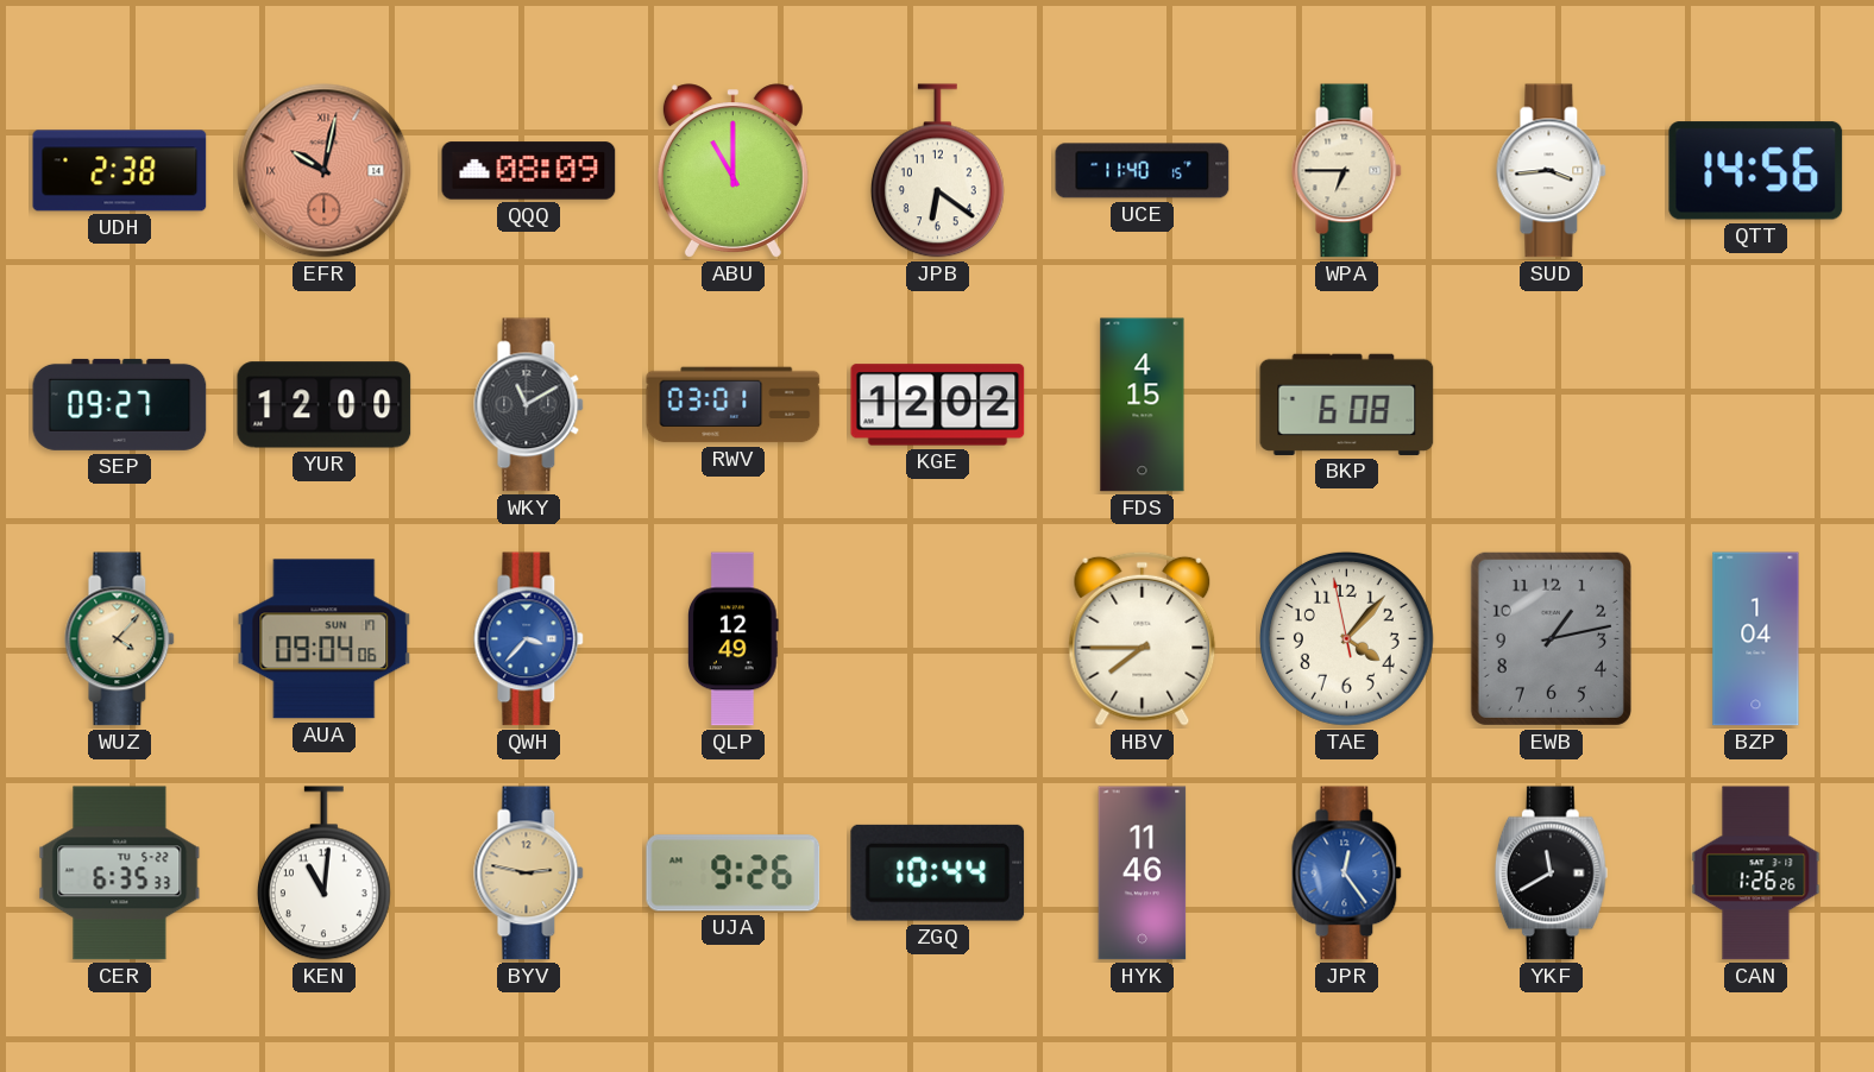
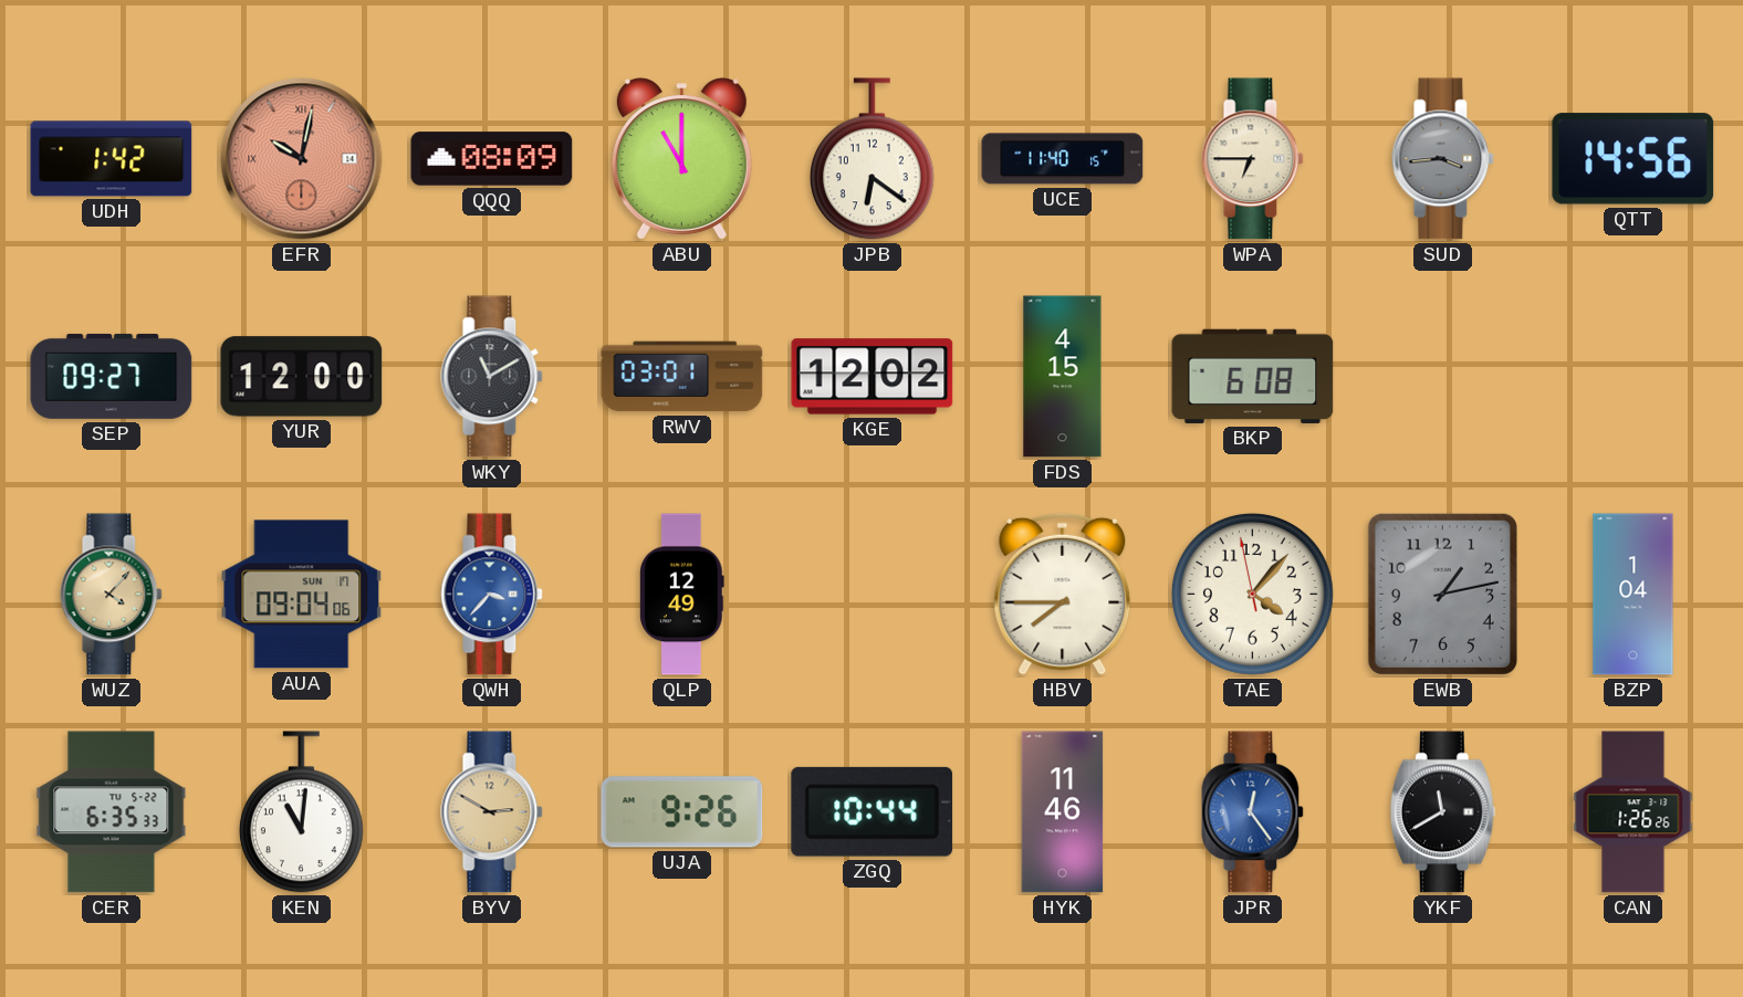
UDH: 2:38 -> 1:42
SUD dial: white -> grey
BYV: 2:47 -> 2:50
